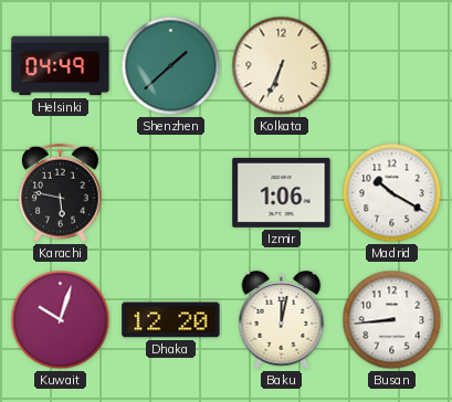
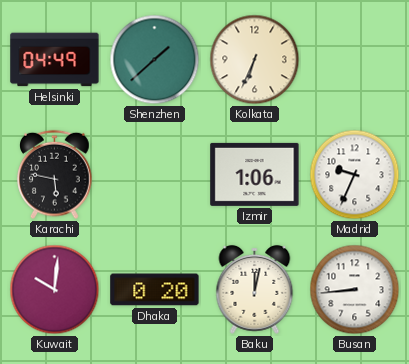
Madrid: 10:20 -> 9:34
Kuwait: 10:03 -> 10:01
Dhaka: 12:20 -> 0:20
